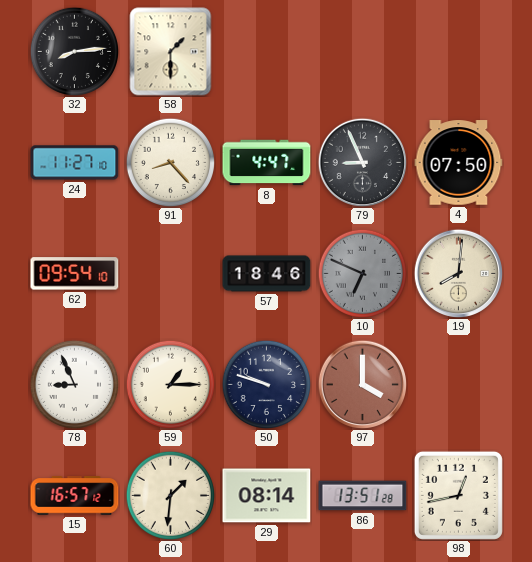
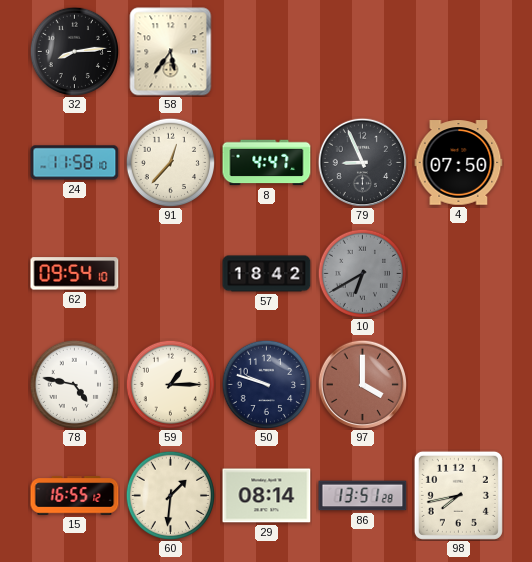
58: 1:30 -> 5:36
24: 11:27 -> 11:58
91: 8:23 -> 12:37
57: 18:46 -> 18:42
10: 6:49 -> 6:40
19: 8:01 -> none
78: 8:56 -> 4:47
15: 16:57 -> 16:55
98: 12:43 -> 7:43
